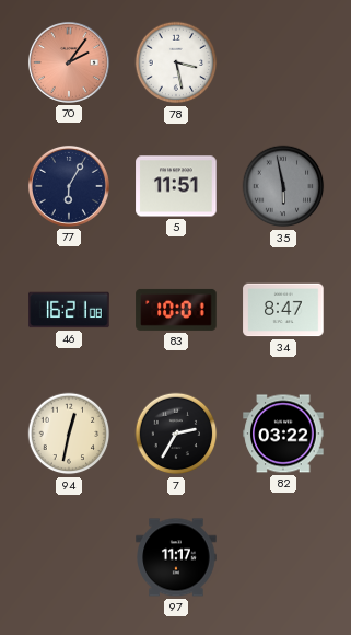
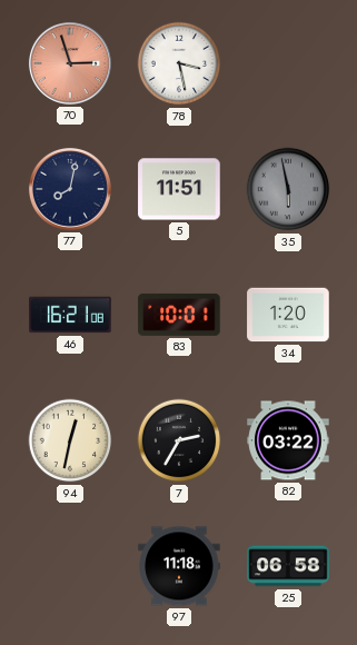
70: 2:06 -> 2:57
77: 6:05 -> 8:02
34: 8:47 -> 1:20
97: 11:17 -> 11:18
25: none -> 06:58
